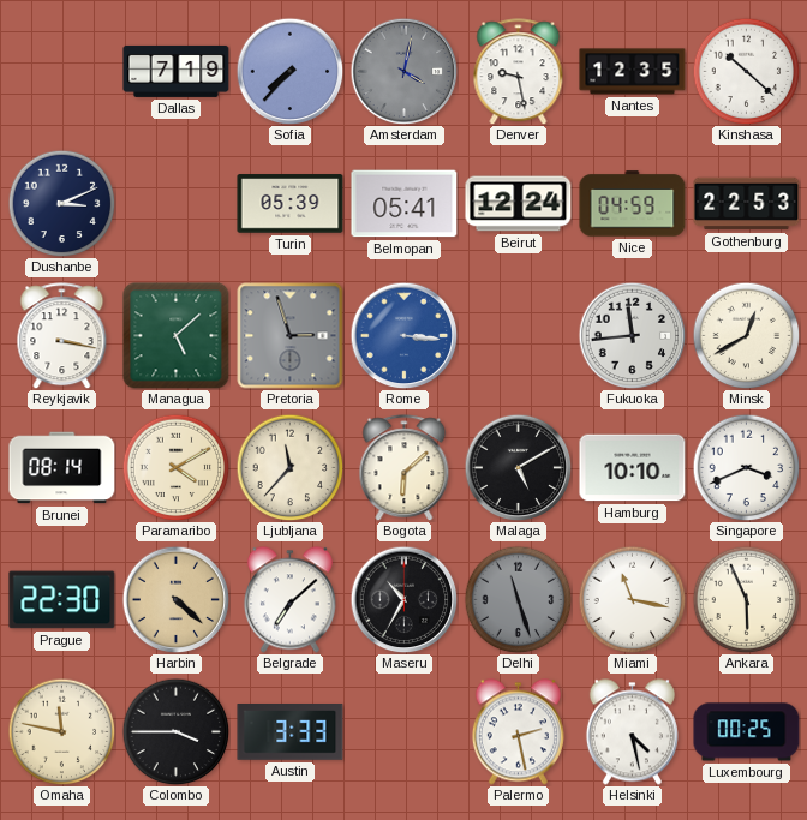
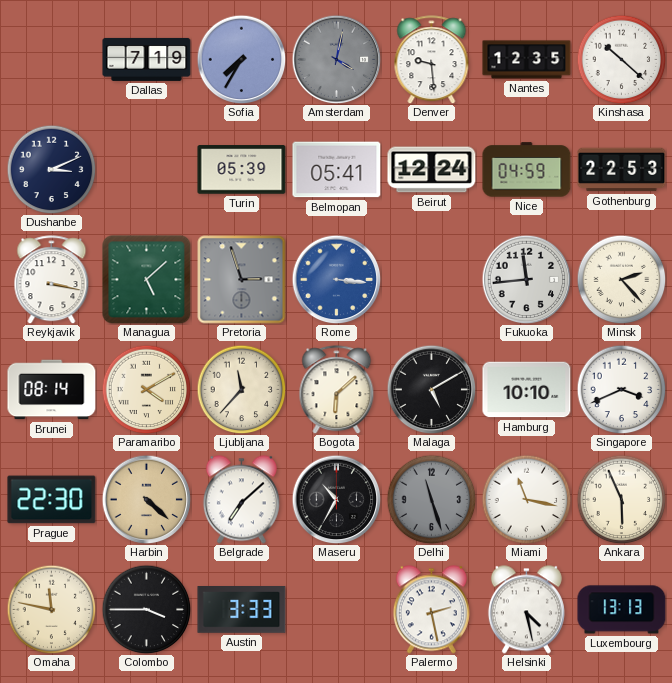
Sofia: 7:37 -> 7:35
Denver: 9:28 -> 9:29
Minsk: 12:40 -> 2:23
Luxembourg: 00:25 -> 13:13
